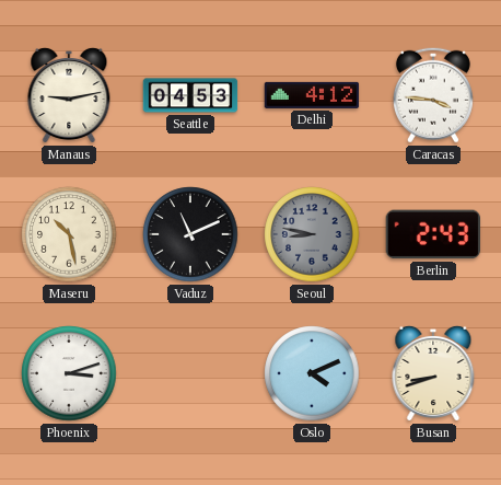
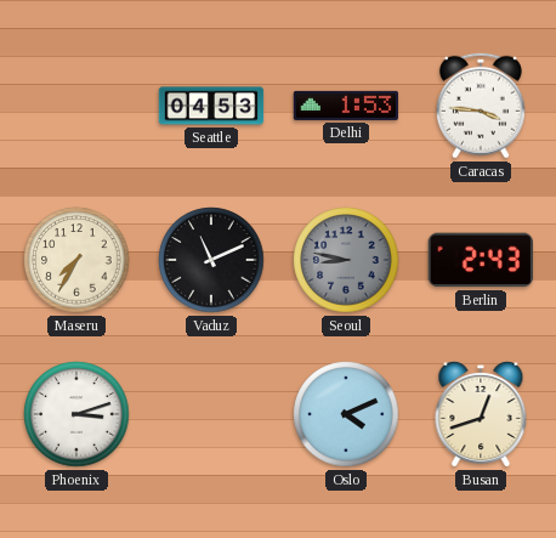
Manaus: 9:13 -> none
Delhi: 4:12 -> 1:53
Maseru: 10:28 -> 7:35
Busan: 8:42 -> 12:42
